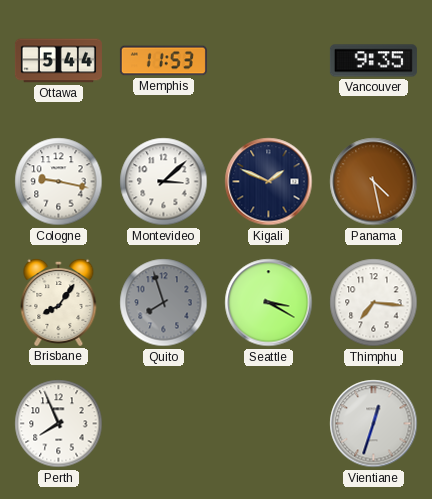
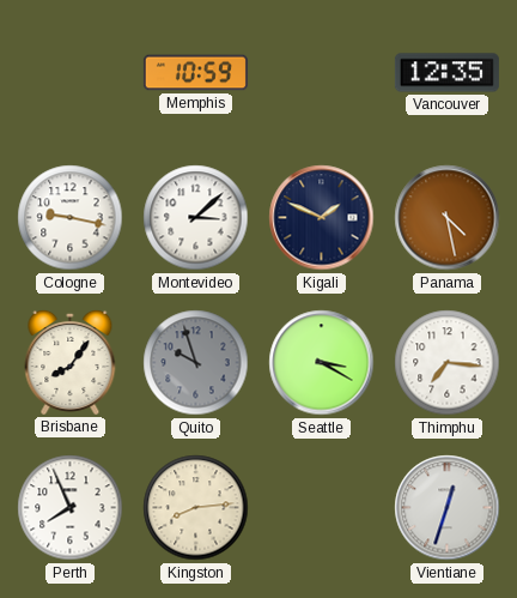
Ottawa: 5:44 -> none
Memphis: 11:53 -> 10:59
Vancouver: 9:35 -> 12:35
Quito: 7:57 -> 9:57
Kingston: none -> 8:14
